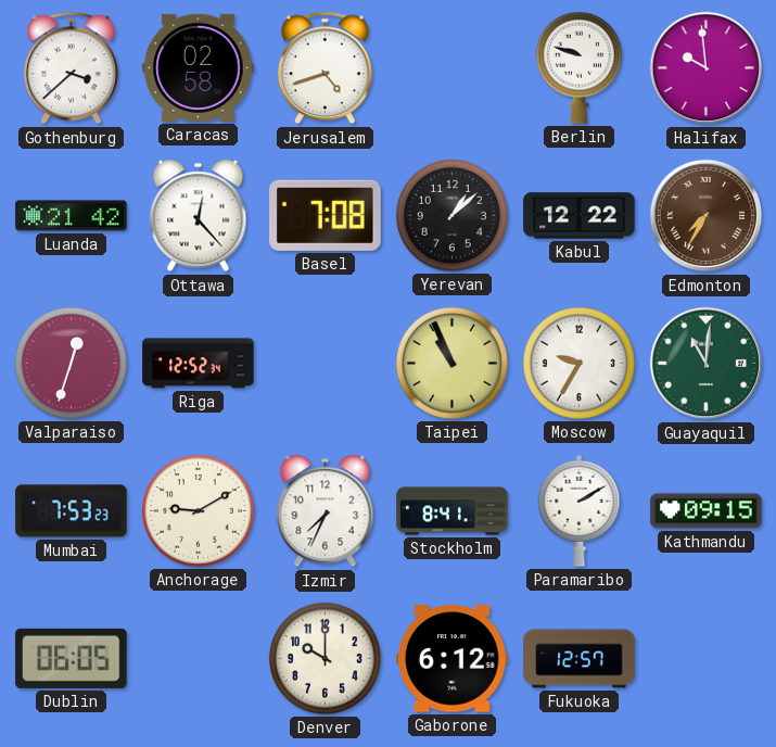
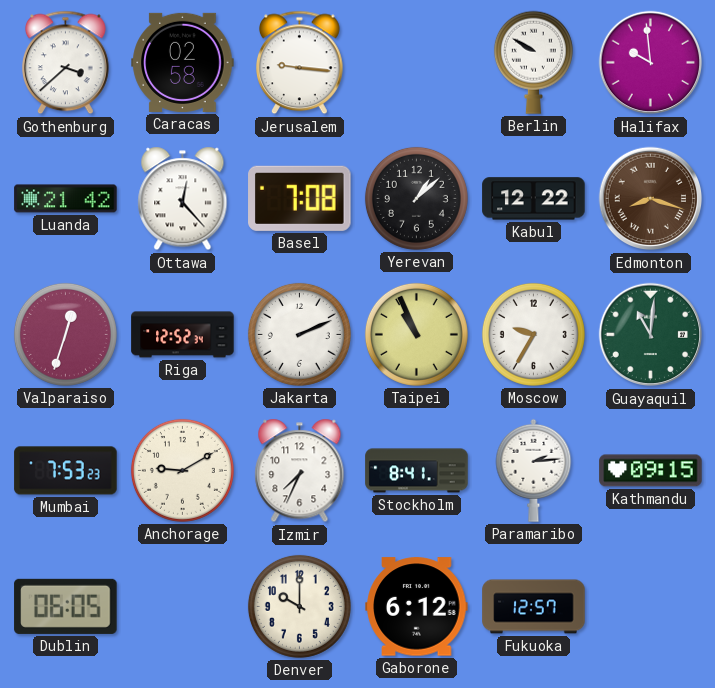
Jerusalem: 4:42 -> 9:16
Berlin: 9:48 -> 9:50
Edmonton: 7:35 -> 8:18
Jakarta: none -> 2:11
Paramaribo: 2:10 -> 2:14
